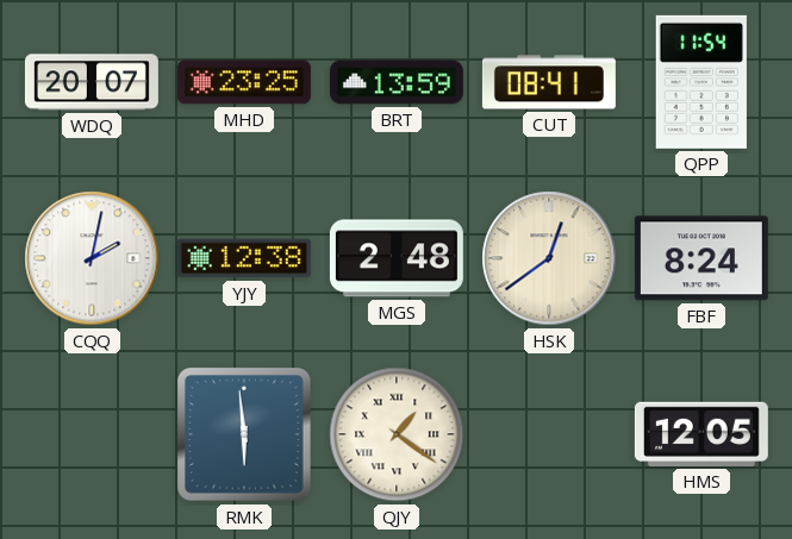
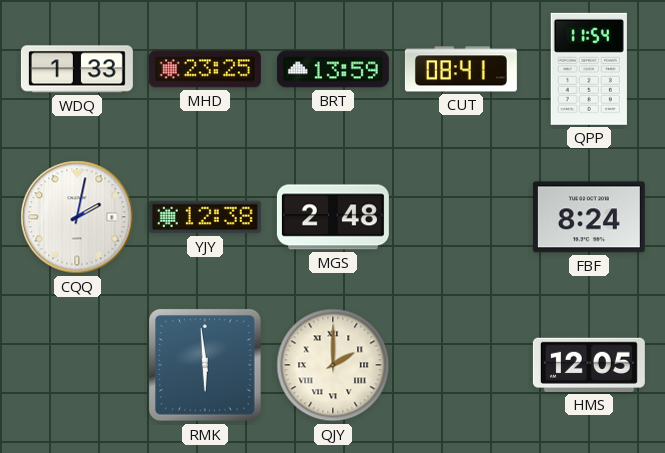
WDQ: 20:07 -> 1:33
HSK: 12:39 -> none
QJY: 1:21 -> 2:00
